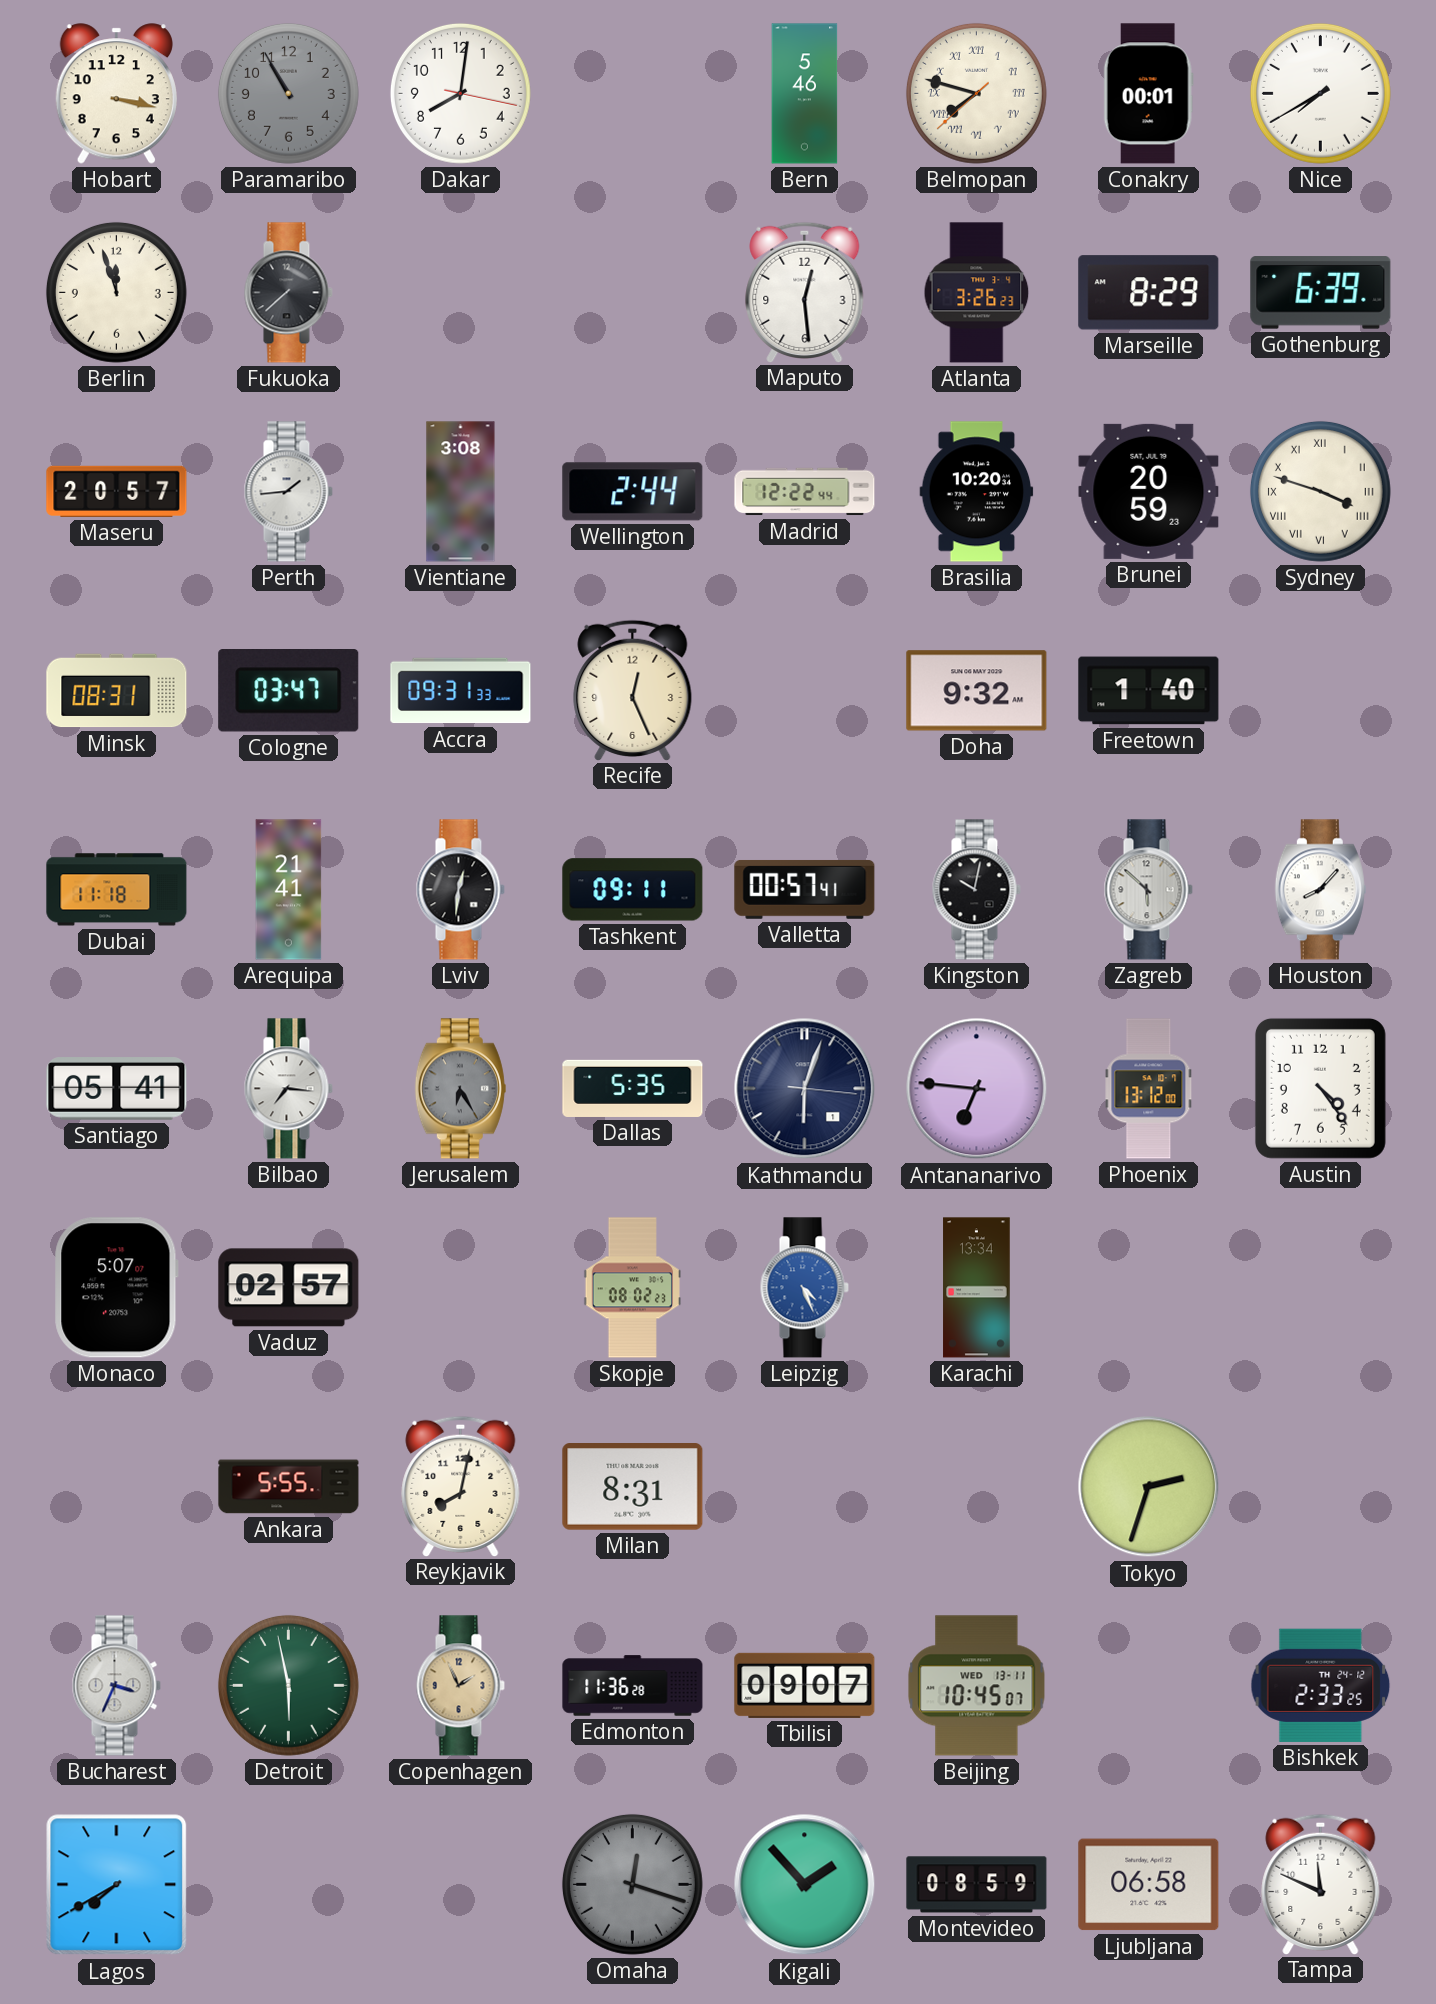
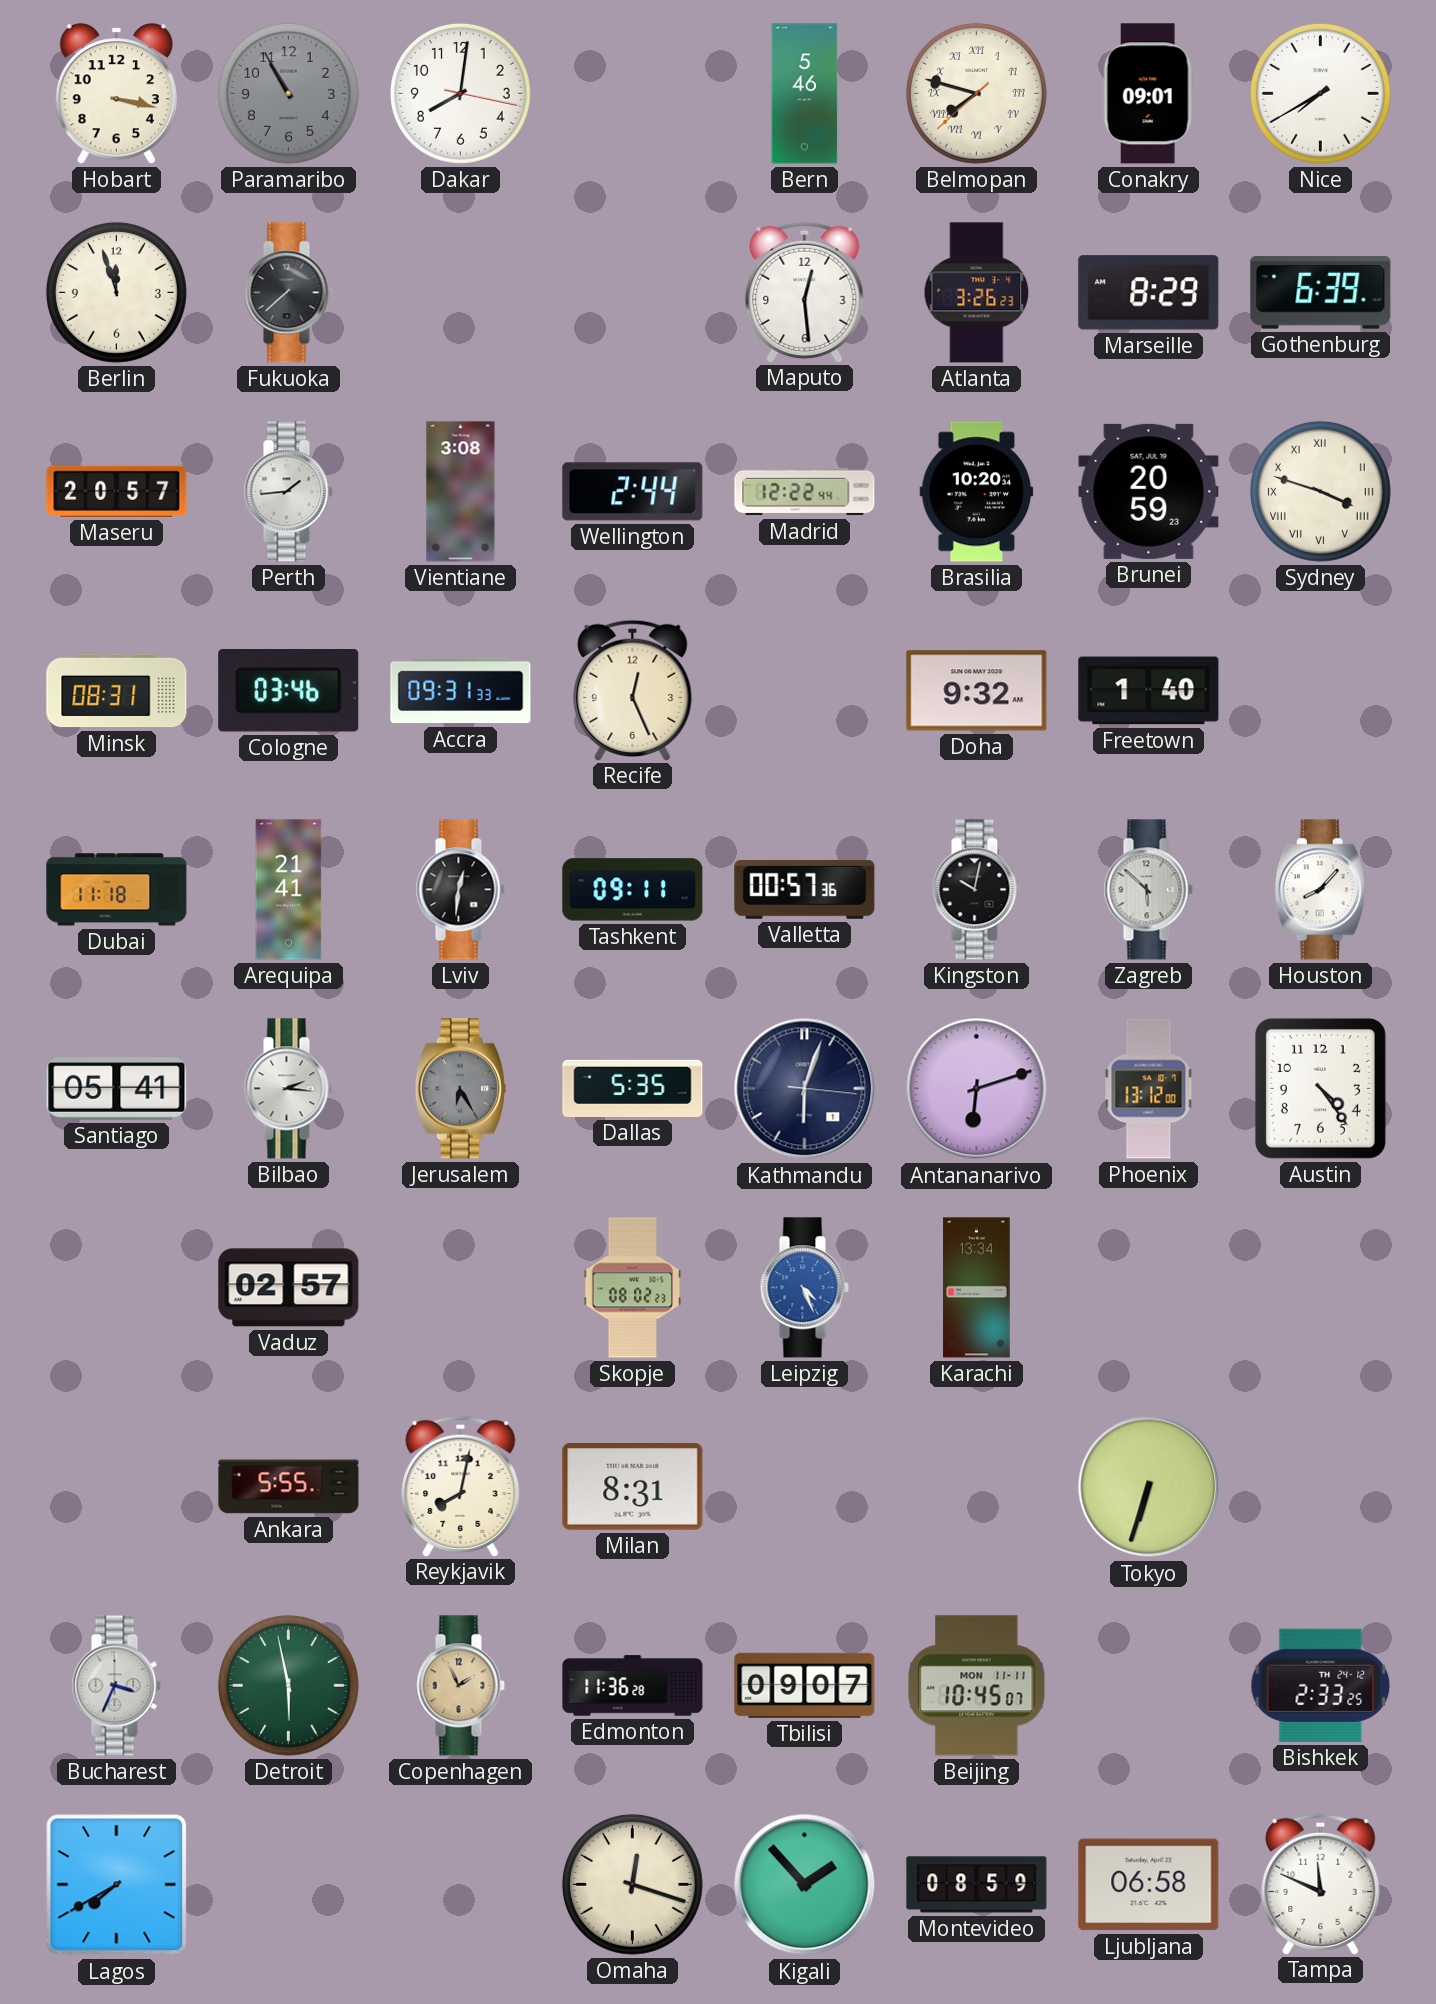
Conakry: 00:01 -> 09:01
Cologne: 03:47 -> 03:46
Valletta: 00:57:41 -> 00:57:36
Bilbao: 7:16 -> 2:16
Antananarivo: 6:46 -> 6:12
Monaco: 5:07 -> none
Tokyo: 2:33 -> 6:33
Beijing date: WED 13-11 -> MON 11-11
Omaha dial: grey -> cream
